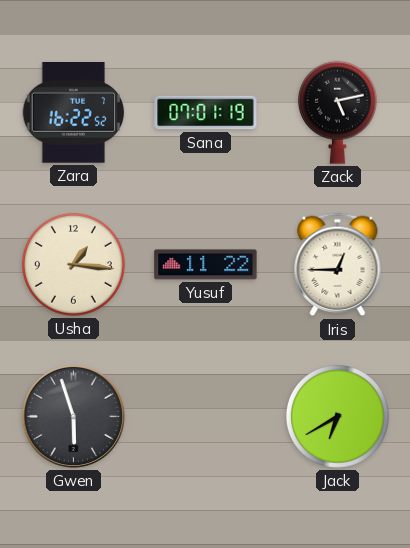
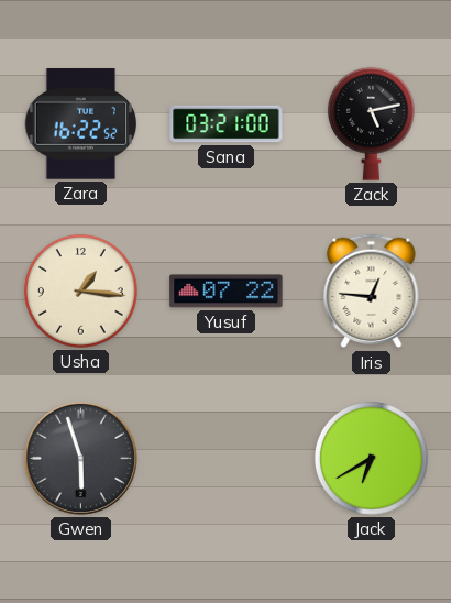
Sana: 07:01 -> 03:21
Yusuf: 11:22 -> 07:22
Iris: 12:45 -> 12:46
